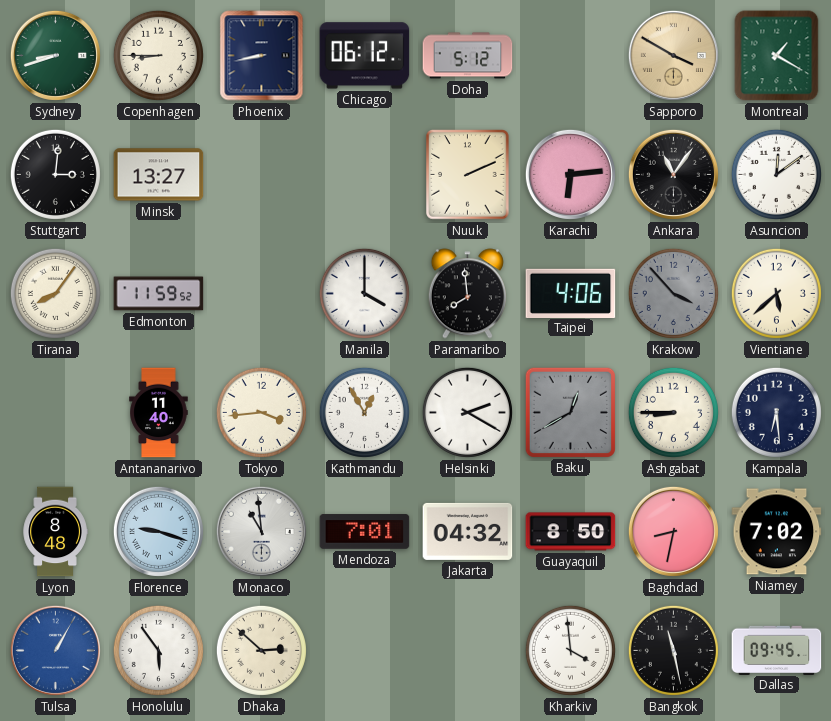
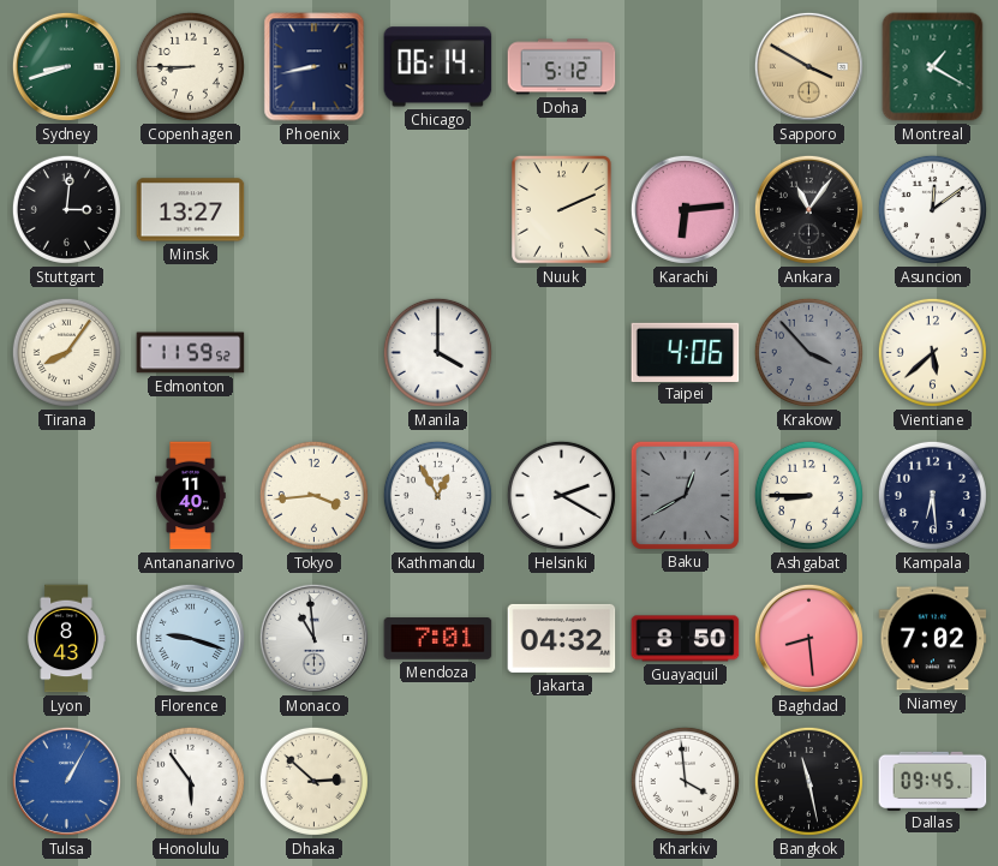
Chicago: 06:12 -> 06:14
Paramaribo: 7:59 -> none
Lyon: 8:48 -> 8:43
Baghdad: 8:32 -> 8:29
